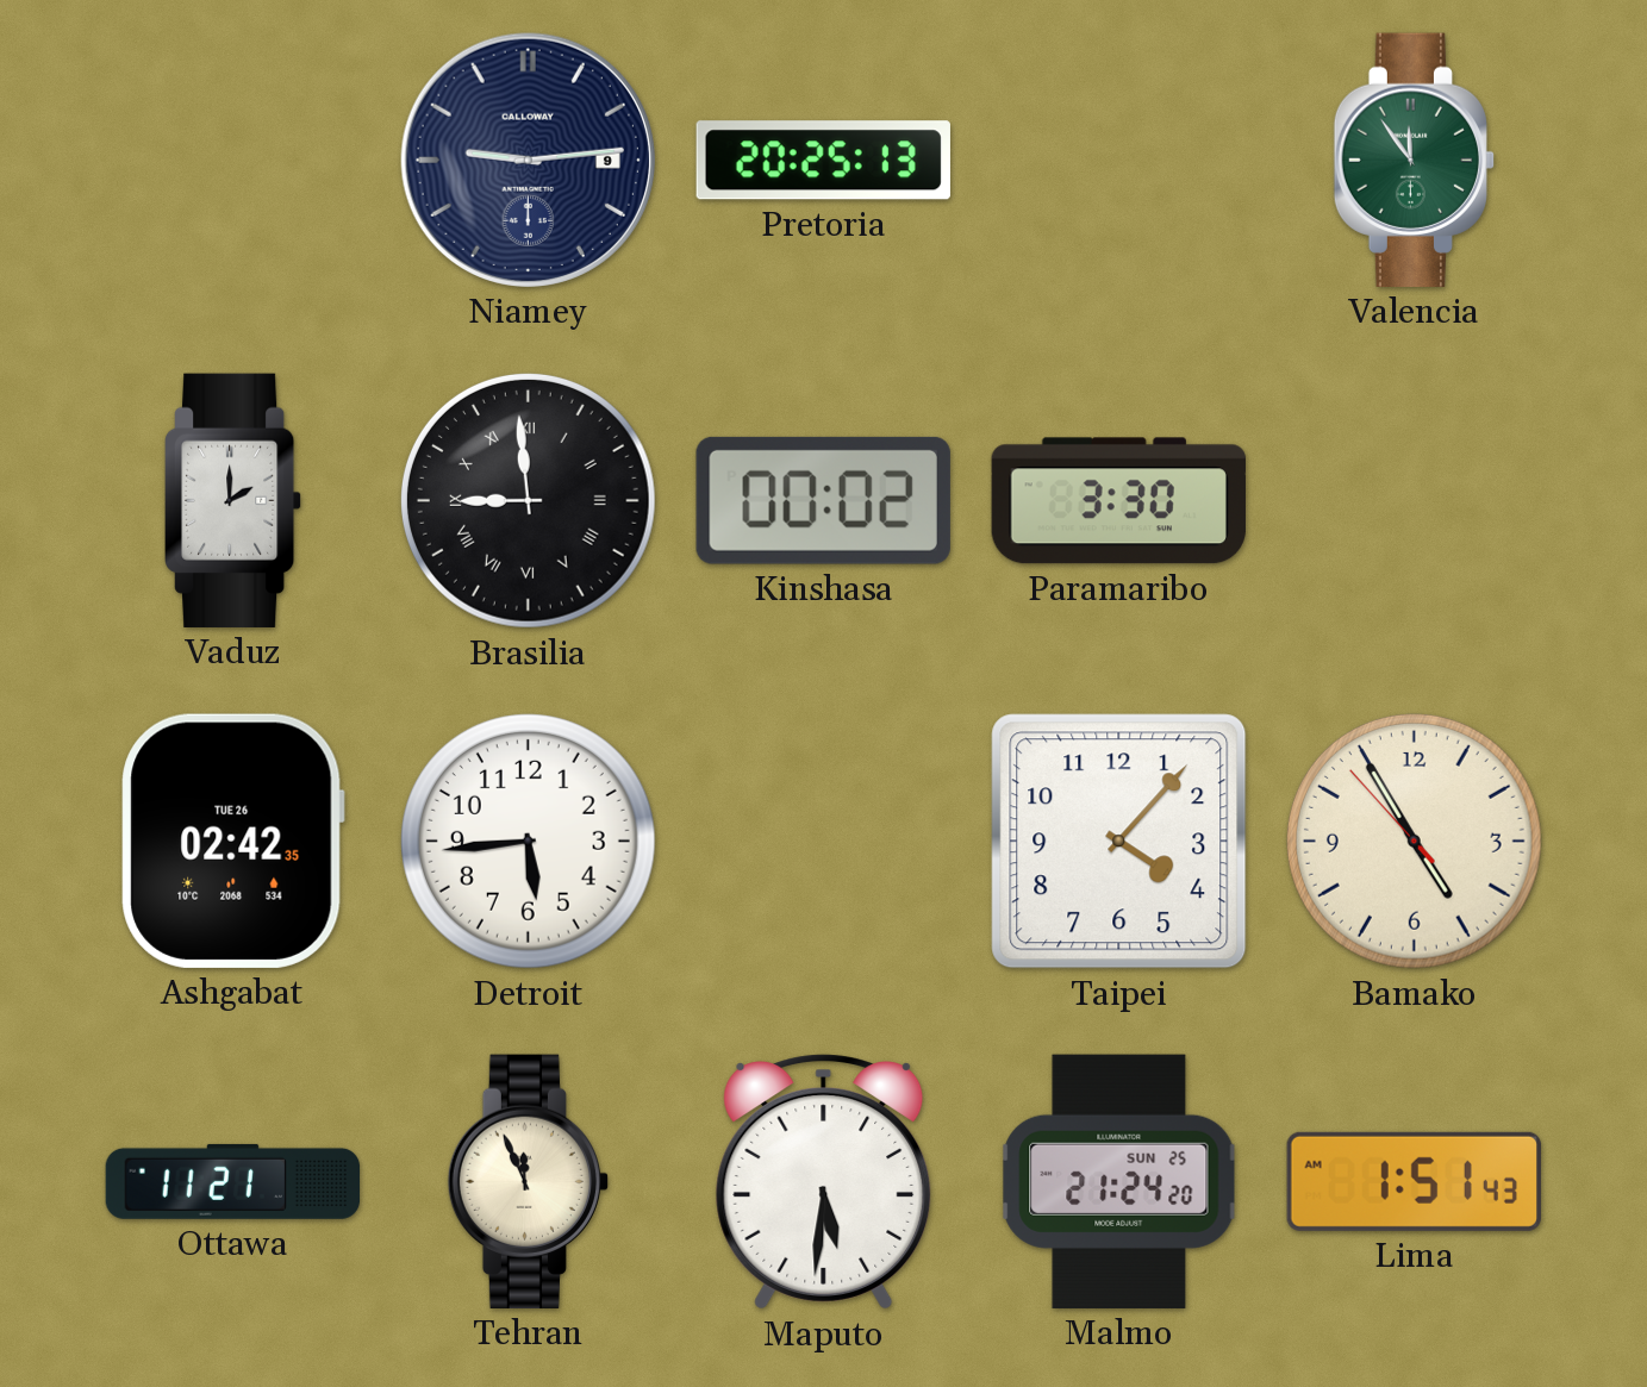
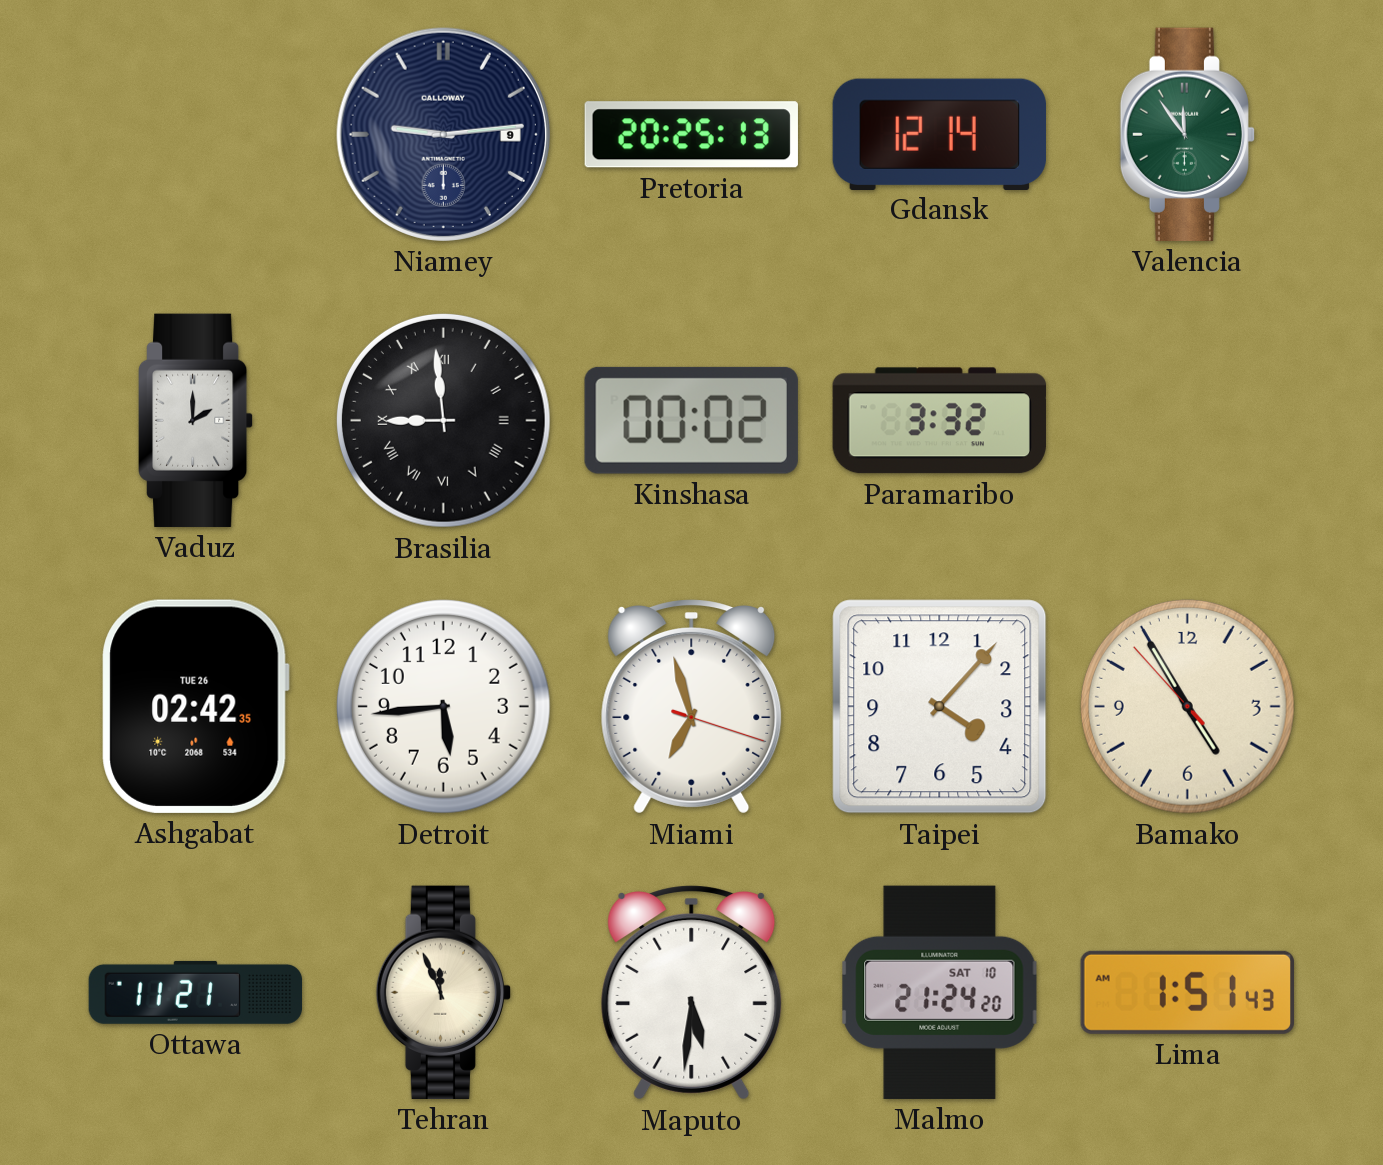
Gdansk: none -> 12:14
Paramaribo: 3:30 -> 3:32
Miami: none -> 6:57
Malmo date: SUN 25 -> SAT 10
